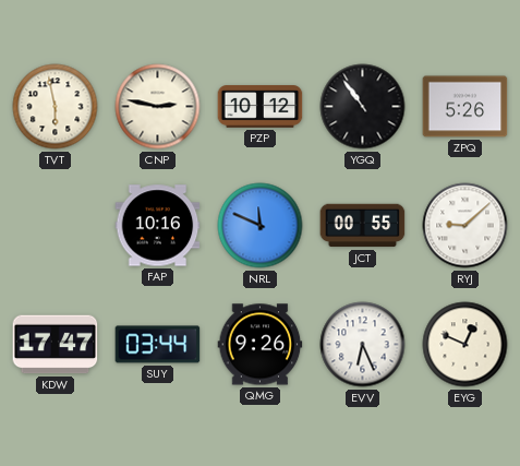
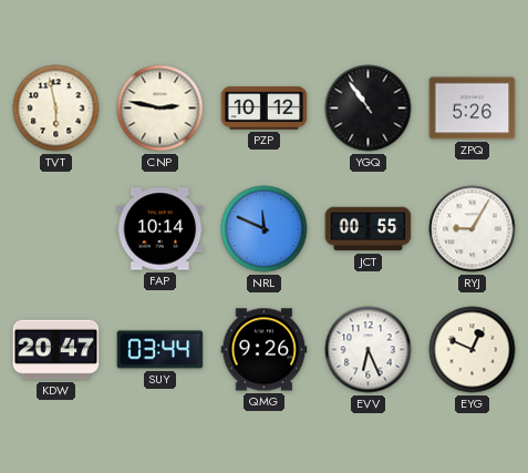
FAP: 10:16 -> 10:14
RYJ: 9:08 -> 9:05
KDW: 17:47 -> 20:47
